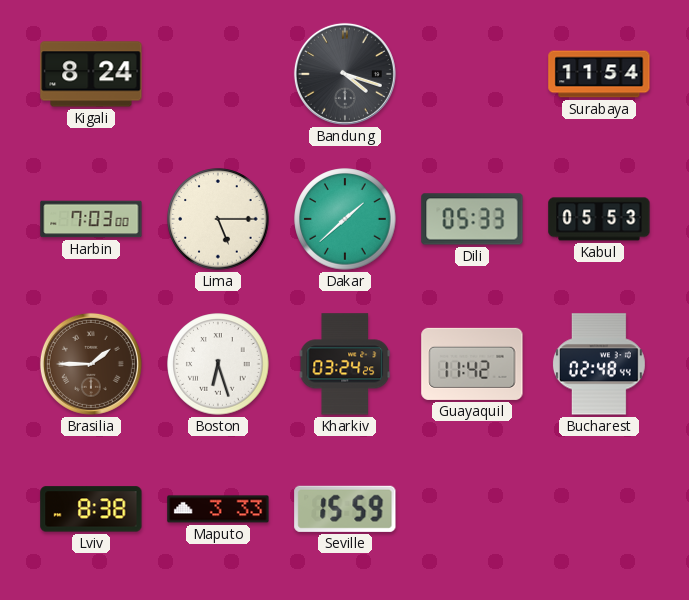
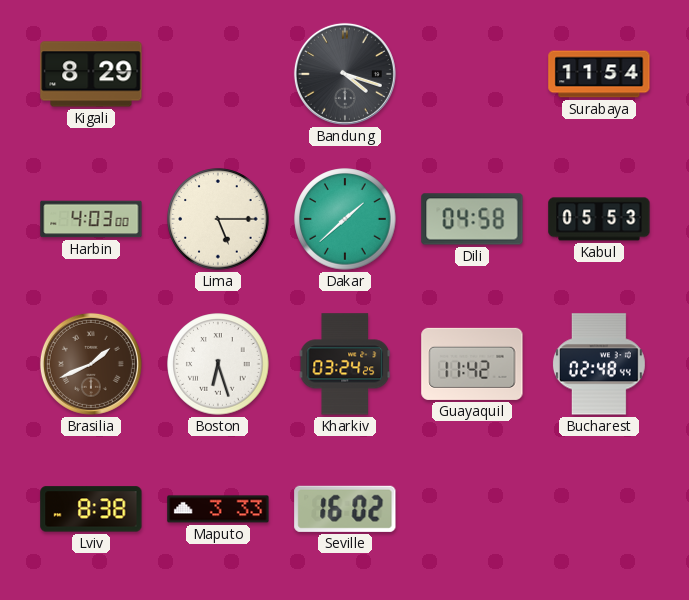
Kigali: 8:24 -> 8:29
Harbin: 7:03 -> 4:03
Dili: 05:33 -> 04:58
Brasilia: 1:45 -> 1:41
Seville: 15:59 -> 16:02
